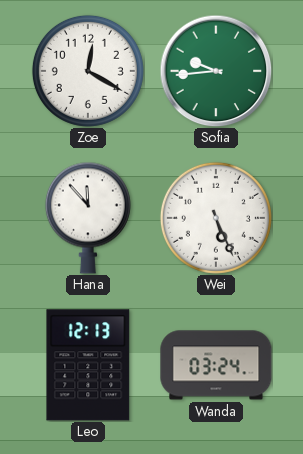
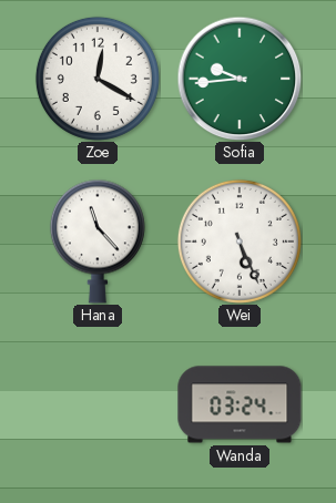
Hana: 11:53 -> 11:23
Leo: 12:13 -> none
